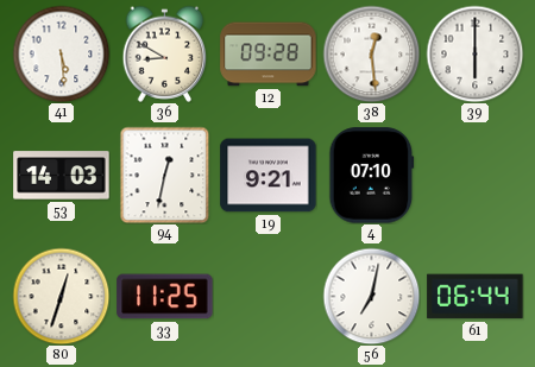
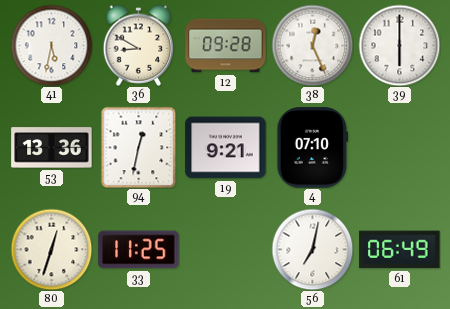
41: 5:29 -> 5:32
38: 12:29 -> 12:26
53: 14:03 -> 13:36
61: 06:44 -> 06:49
